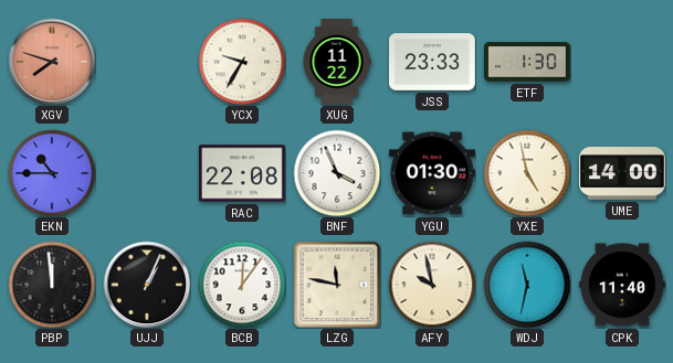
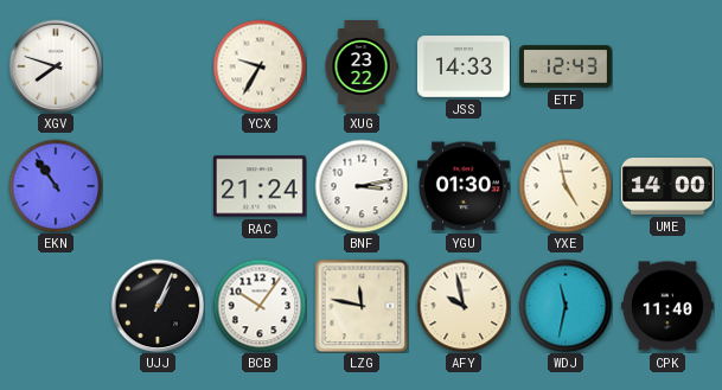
XGV dial: salmon -> white
XUG: 11:22 -> 23:22
JSS: 23:33 -> 14:33
ETF: 1:30 -> 12:43
EKN: 10:45 -> 10:54
RAC: 22:08 -> 21:24
BNF: 3:56 -> 3:13
PBP: 11:59 -> none
BCB: 12:06 -> 10:06
